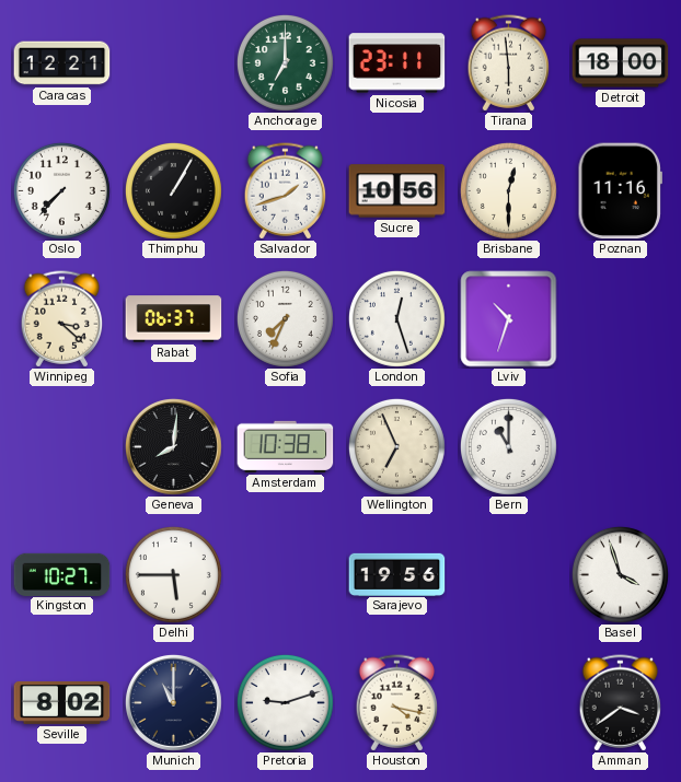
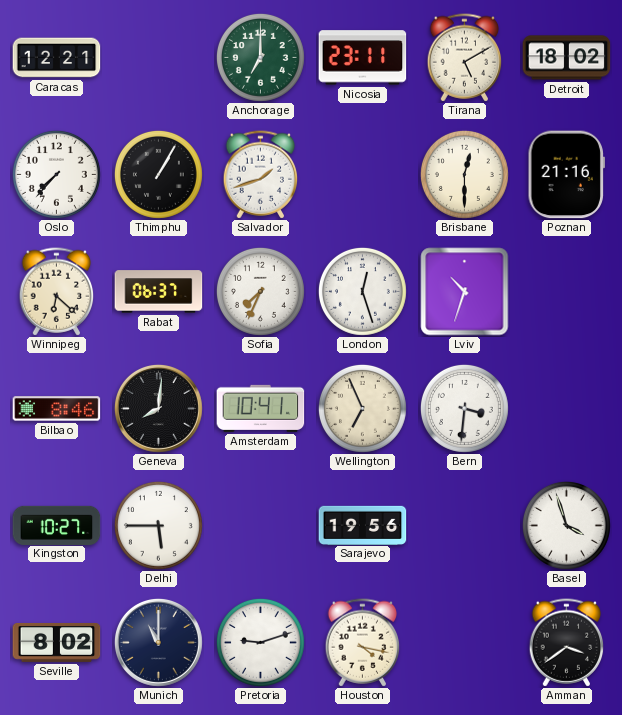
Tirana: 5:59 -> 5:10
Detroit: 18:00 -> 18:02
Sucre: 10:56 -> none
Poznan: 11:16 -> 21:16
Winnipeg: 3:22 -> 6:22
Bilbao: none -> 8:46
Amsterdam: 10:38 -> 10:41
Bern: 11:00 -> 3:31
